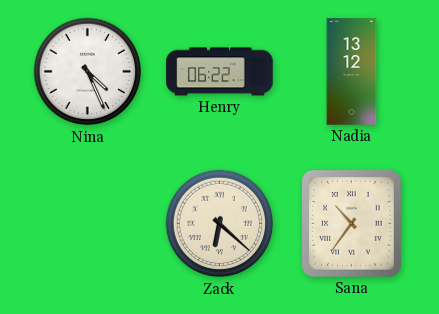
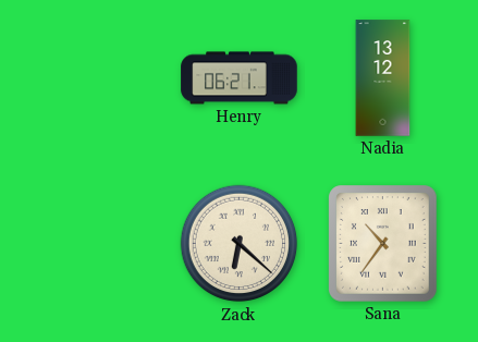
Nina: 4:26 -> none
Henry: 06:22 -> 06:21
